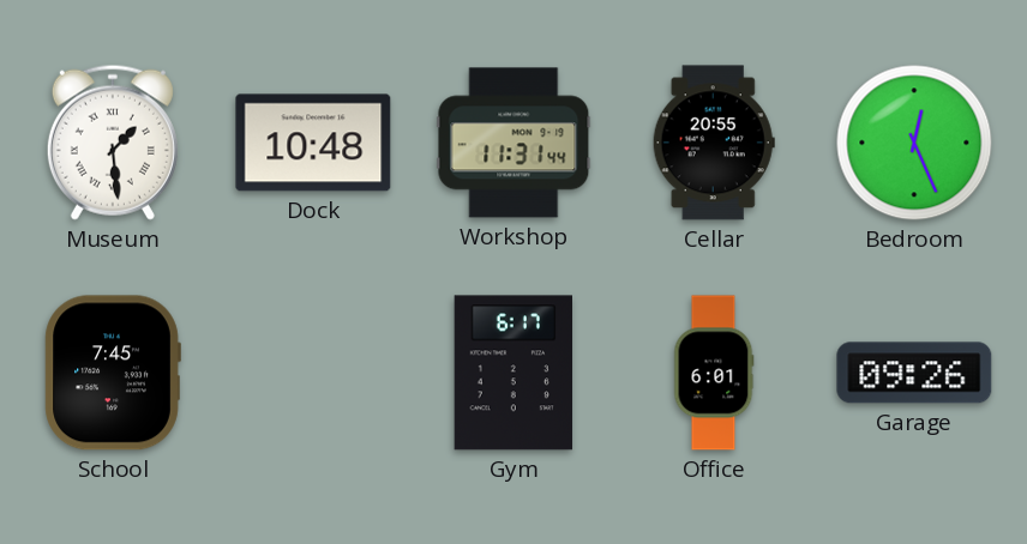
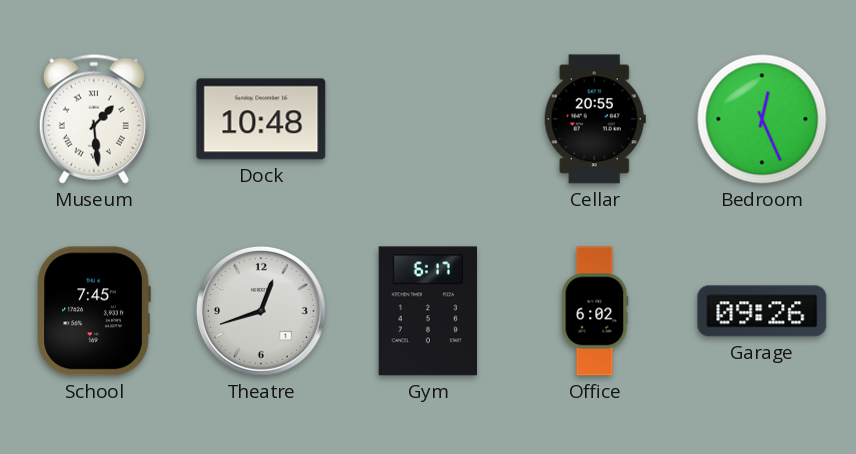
Workshop: 11:31 -> none
Theatre: none -> 12:42
Office: 6:01 -> 6:02
